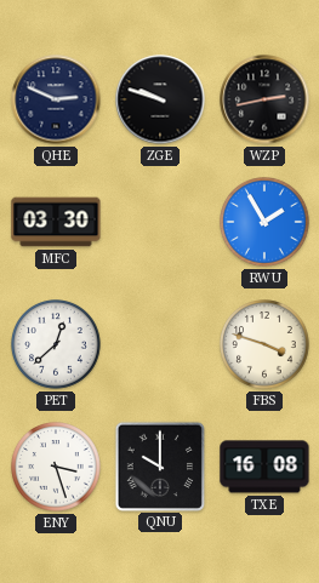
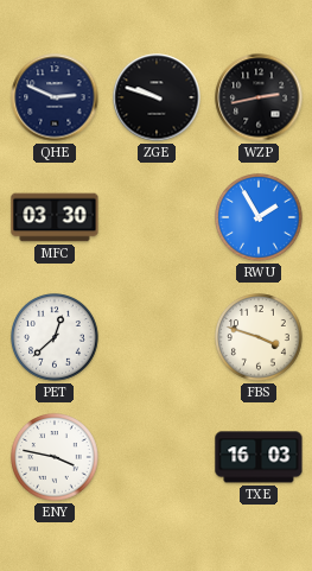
ENY: 3:27 -> 3:47
QNU: 10:00 -> none
TXE: 16:08 -> 16:03
